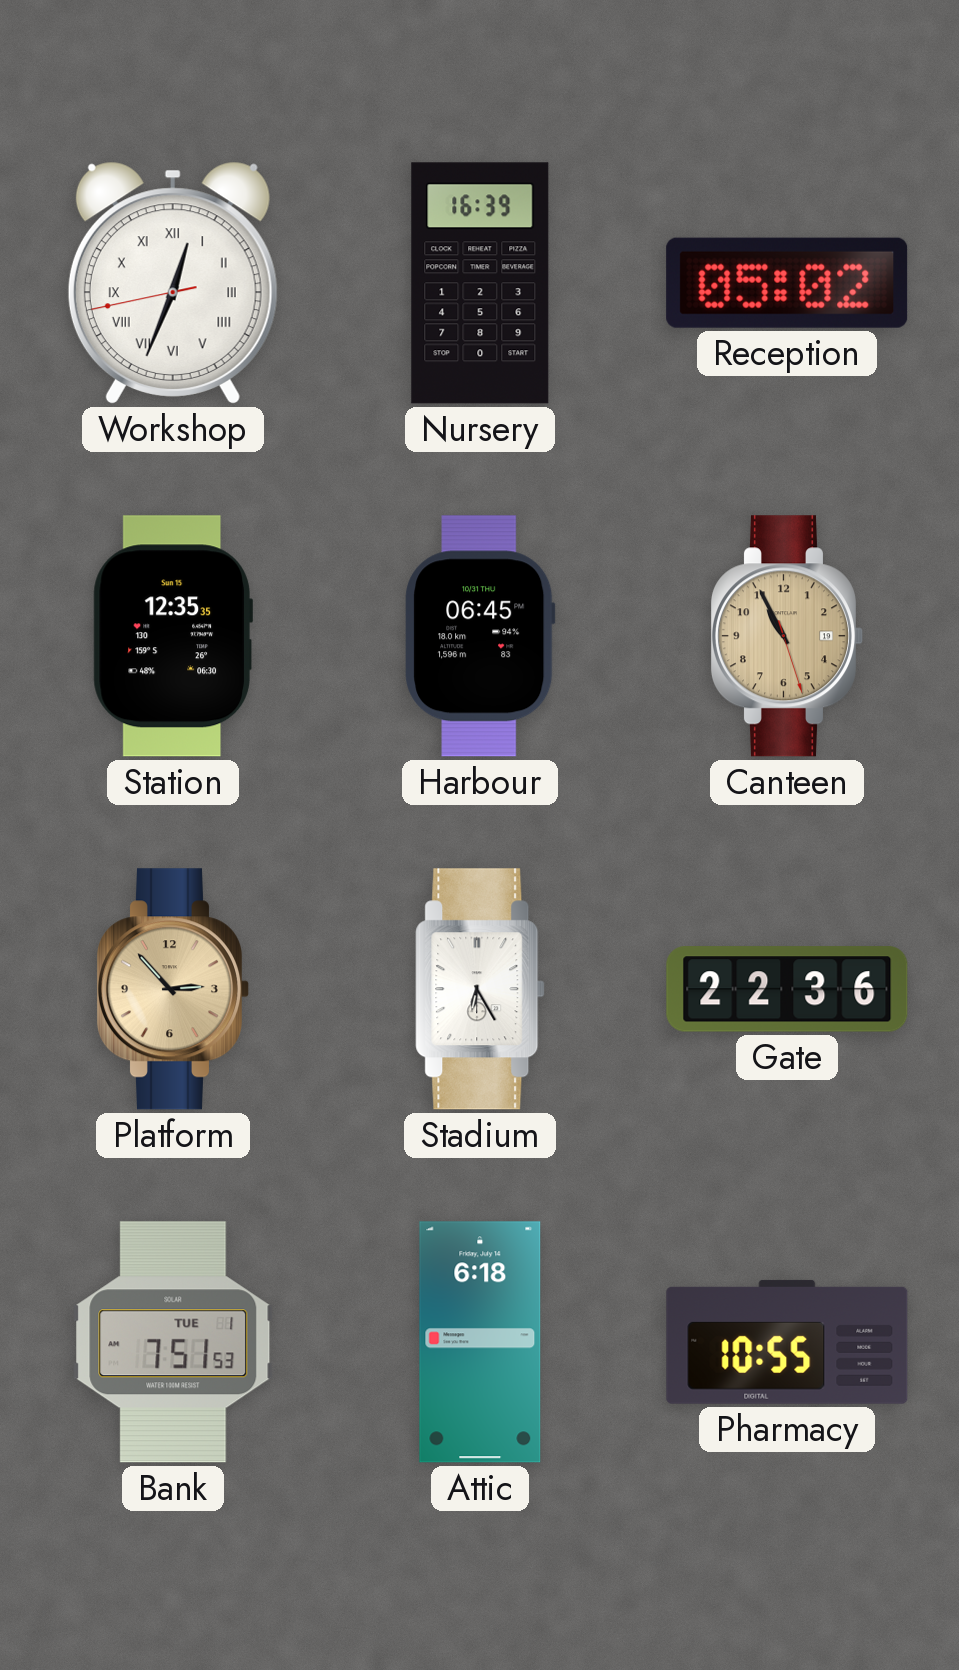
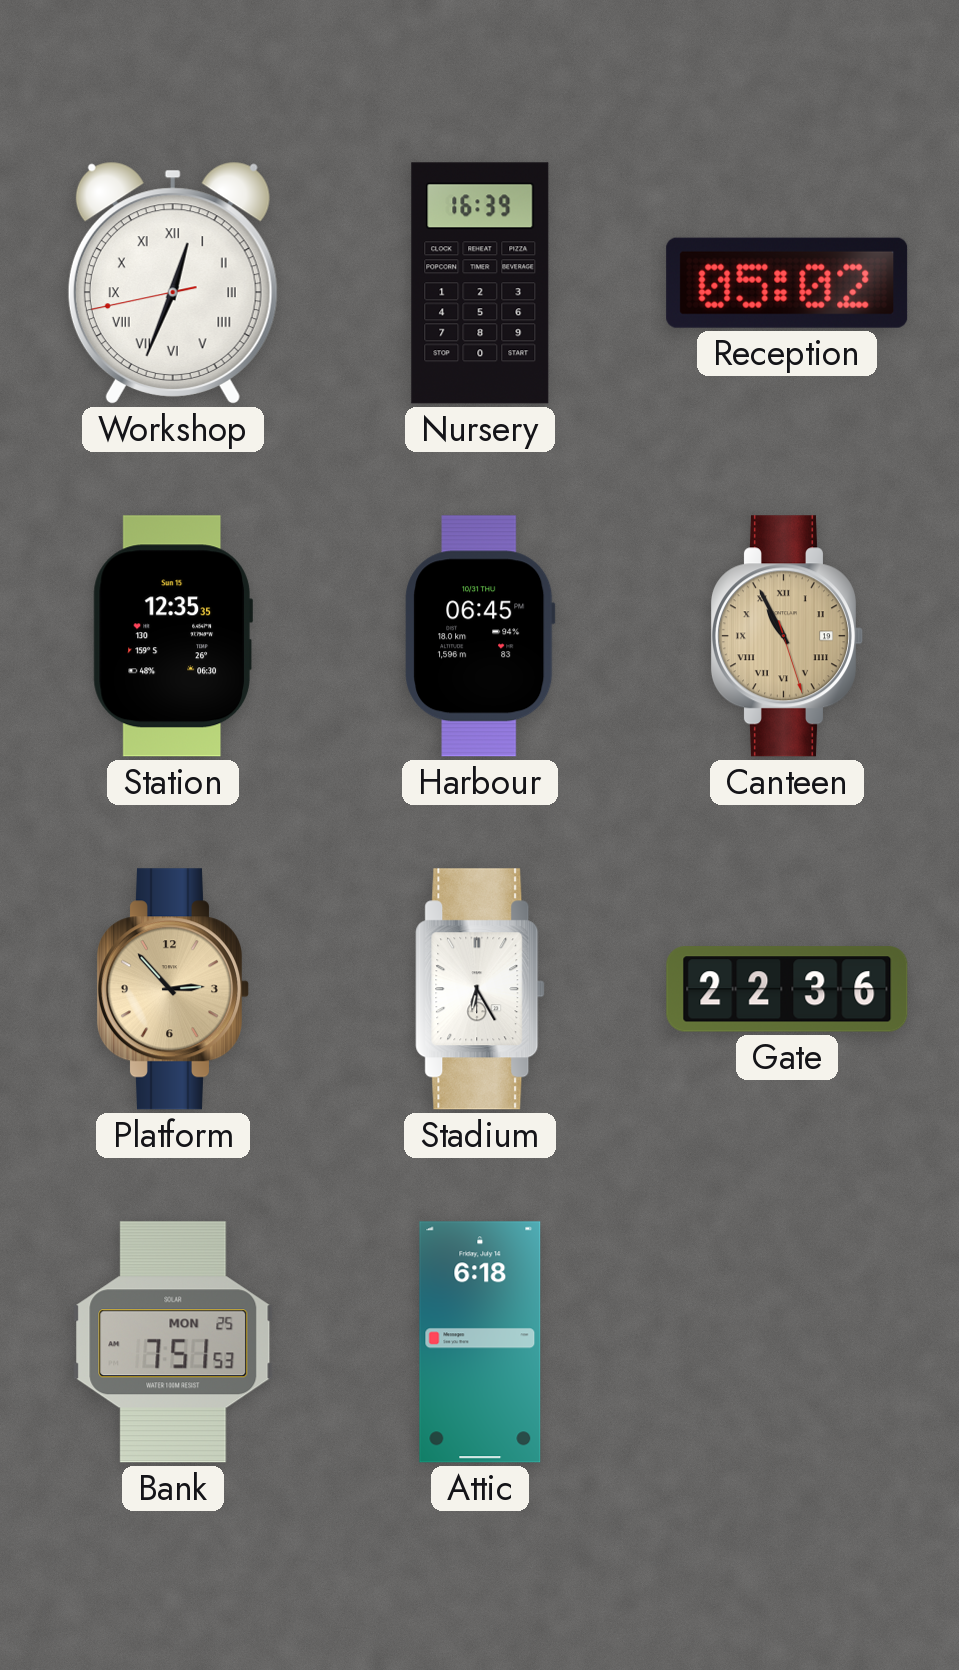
Canteen numerals: Arabic -> Roman
Bank date: TUE 1 -> MON 25
Pharmacy: 10:55 -> none
